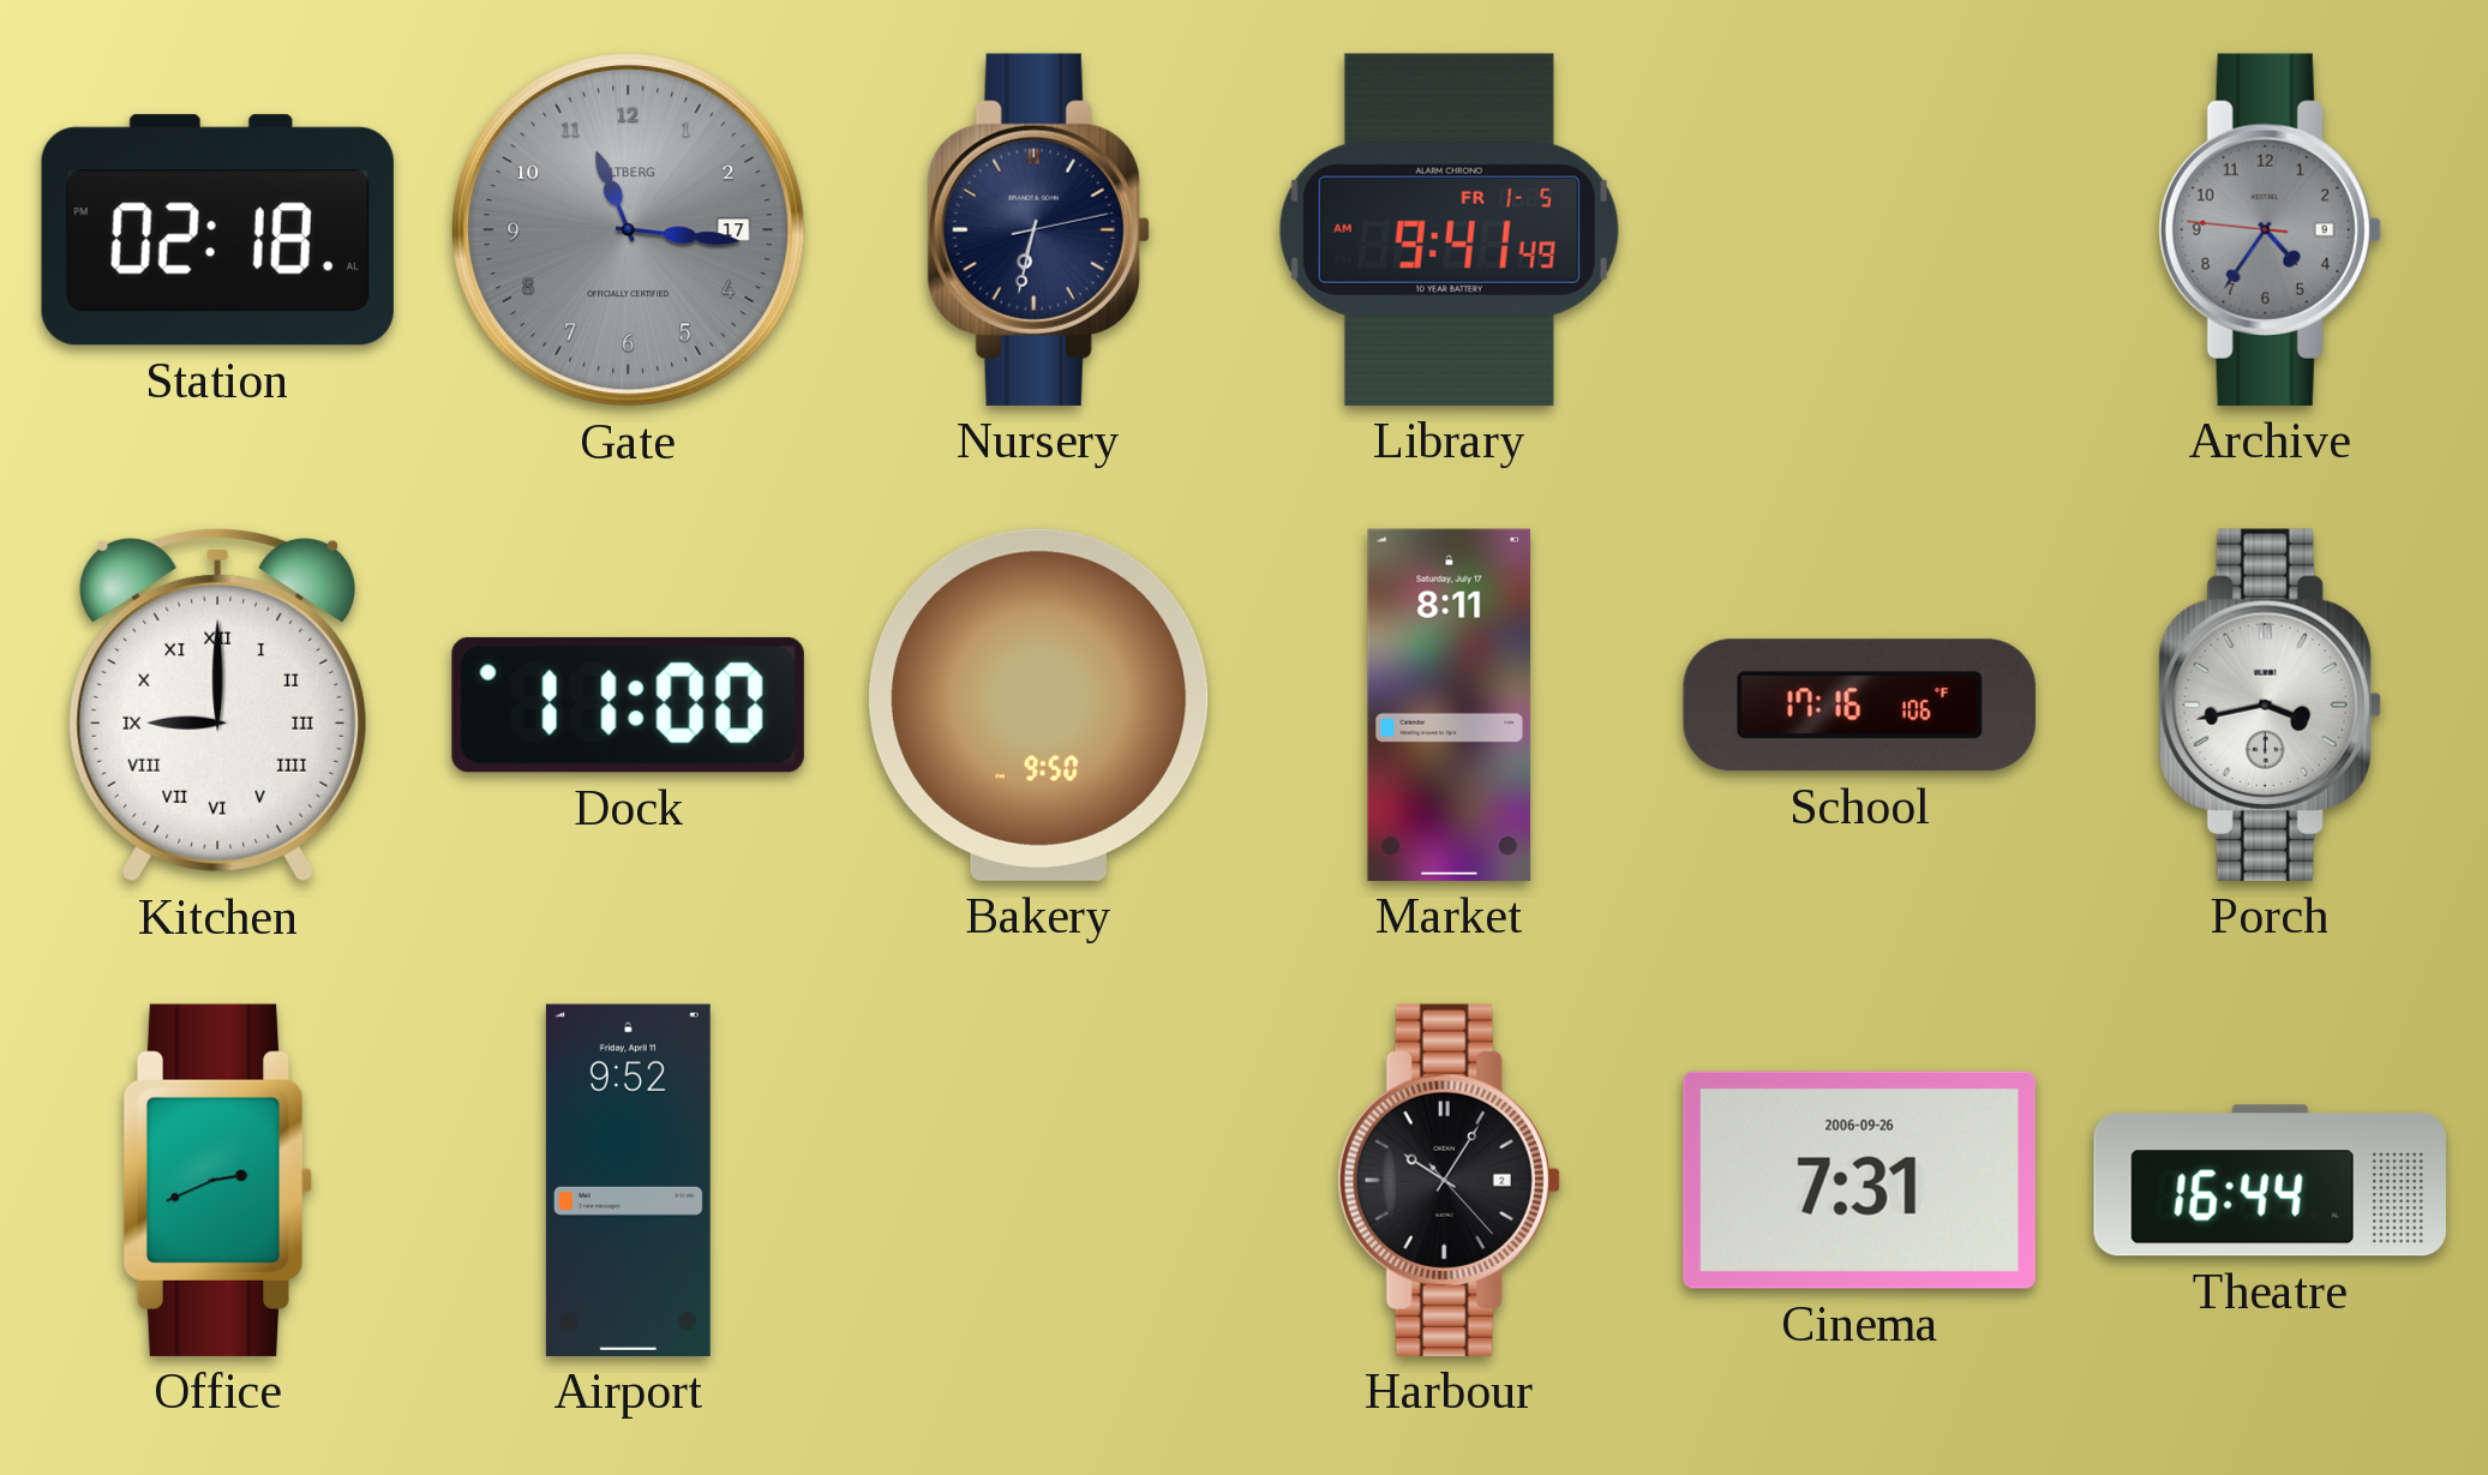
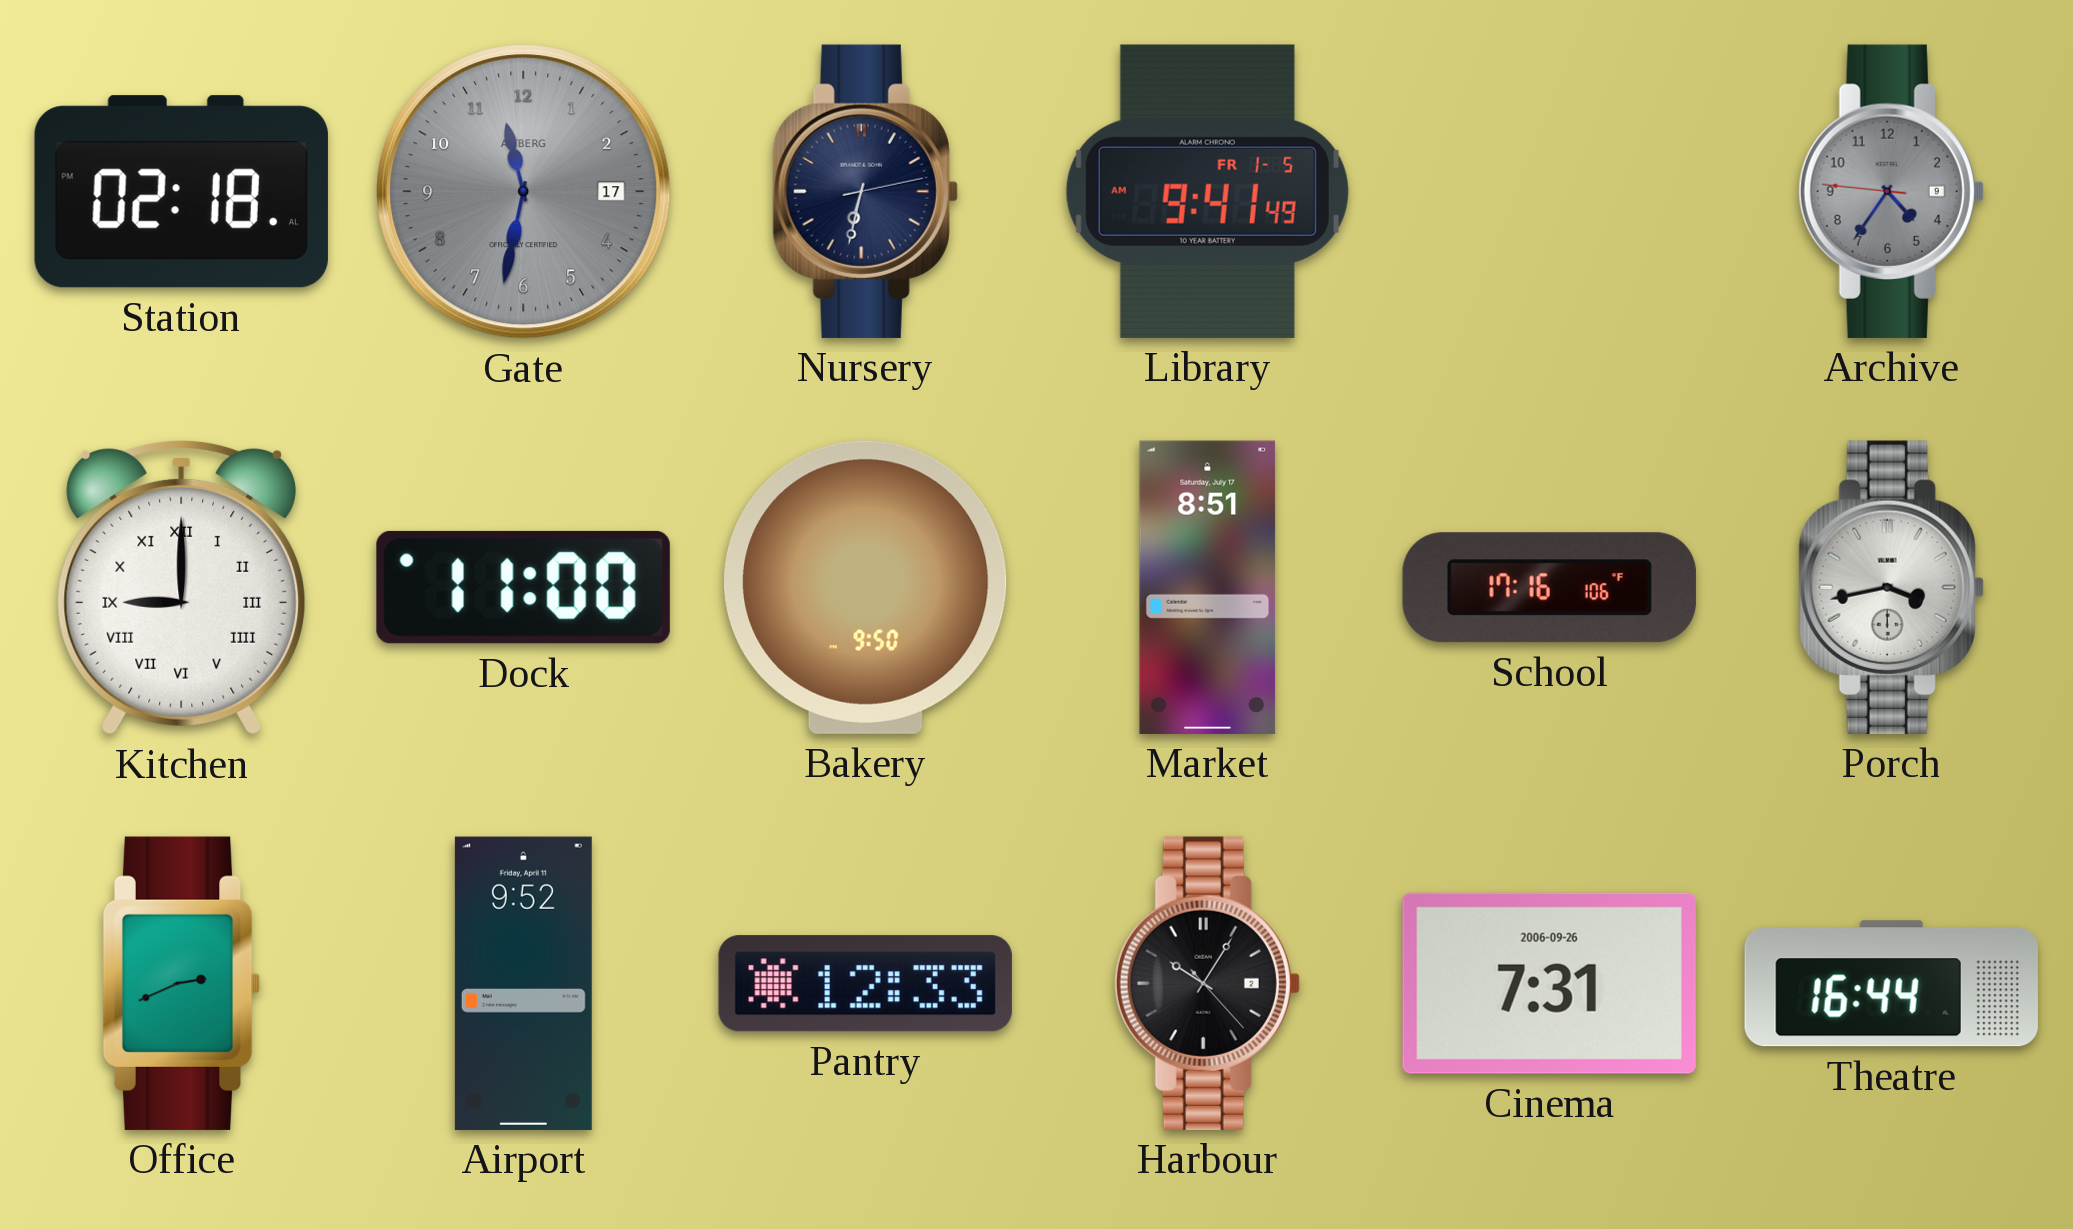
Gate: 11:16 -> 11:32
Market: 8:11 -> 8:51
Pantry: none -> 12:33
